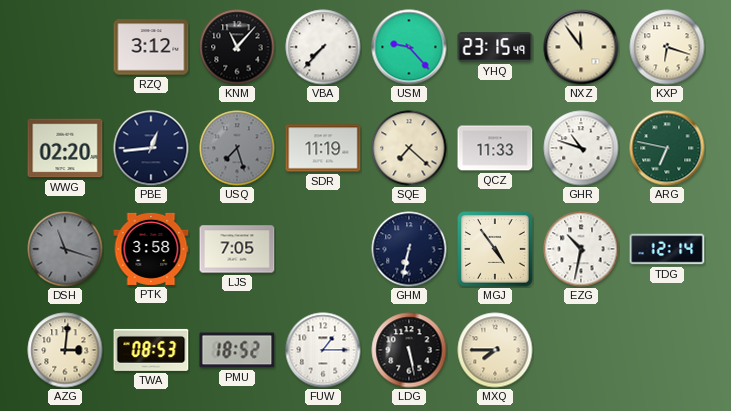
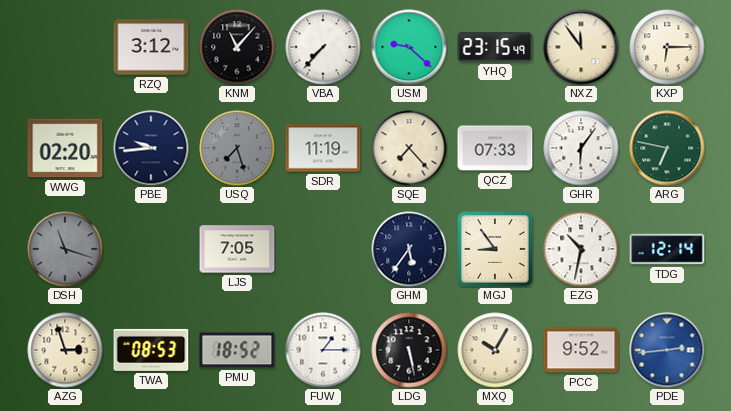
USM: 9:23 -> 9:22
KXP: 6:18 -> 6:15
PBE: 12:44 -> 9:44
SQE: 7:22 -> 7:23
QCZ: 11:33 -> 07:33
GHR: 10:48 -> 6:06
PTK: 3:58 -> none
GHM: 6:32 -> 5:36
MGJ: 4:54 -> 8:54
AZG: 3:01 -> 2:57
MXQ: 7:45 -> 10:05
PCC: none -> 9:52
PDE: none -> 2:44
